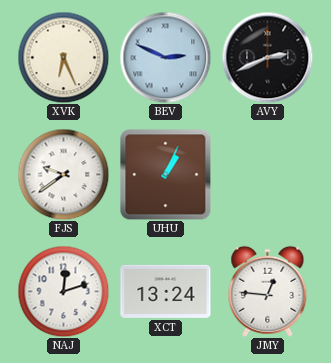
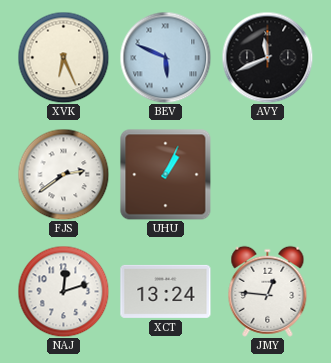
BEV: 2:49 -> 5:49
AVY: 2:41 -> 11:41
FJS: 9:39 -> 2:39
